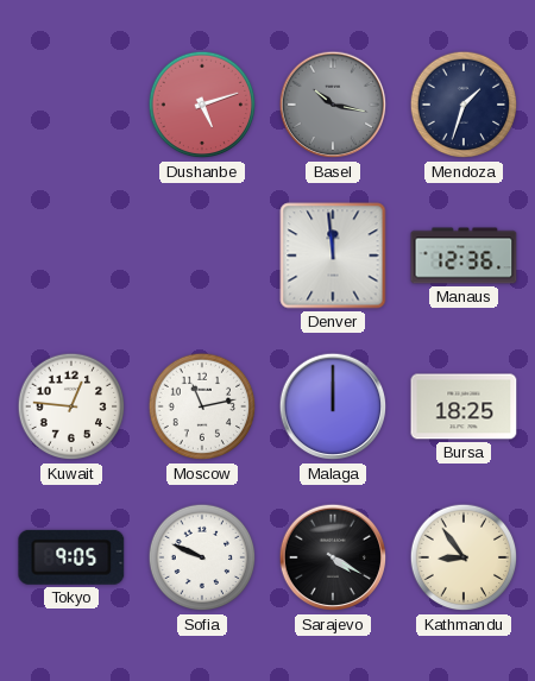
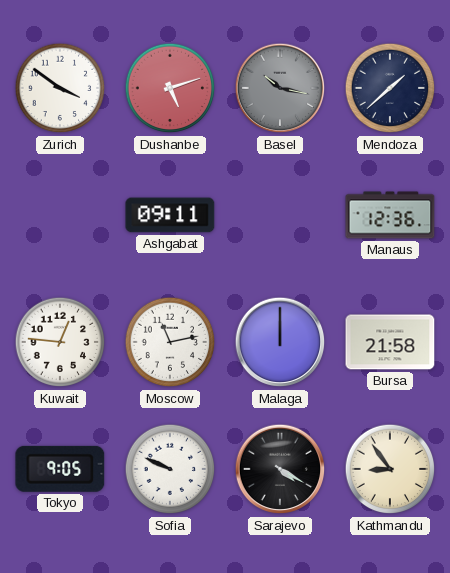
Zurich: none -> 3:51
Mendoza: 1:33 -> 1:38
Ashgabat: none -> 09:11
Denver: 11:59 -> none
Bursa: 18:25 -> 21:58
